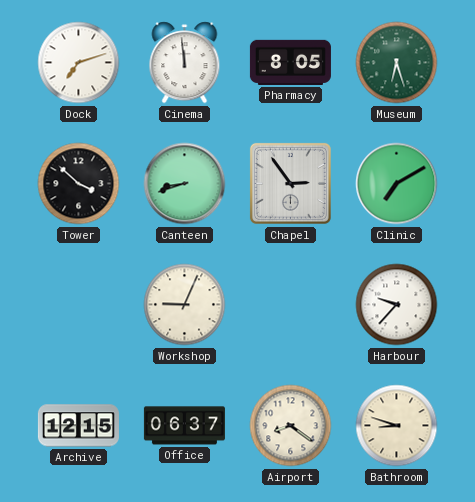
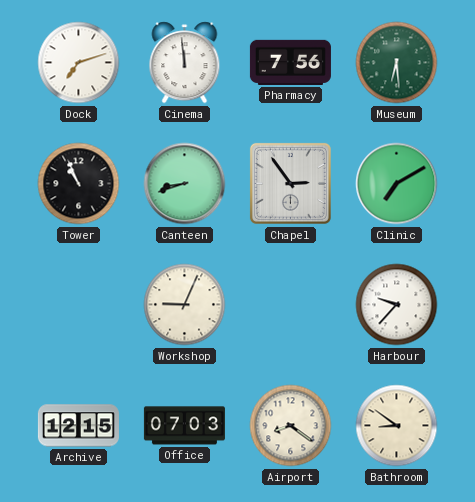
Pharmacy: 8:05 -> 7:56
Museum: 6:27 -> 6:29
Tower: 3:52 -> 10:56
Office: 06:37 -> 07:03
Bathroom: 8:48 -> 8:51
